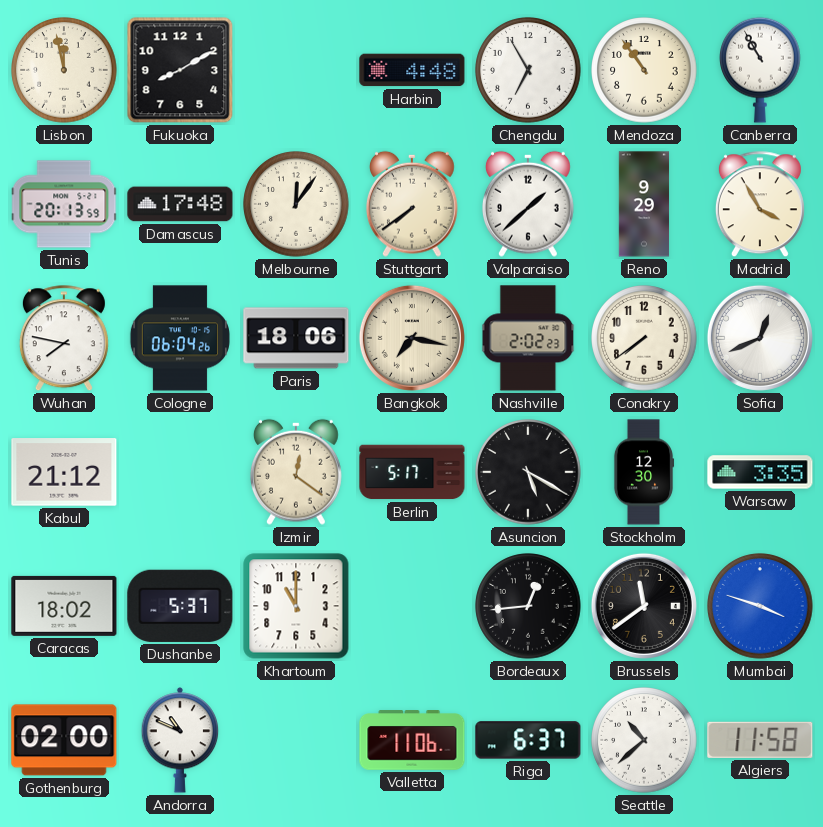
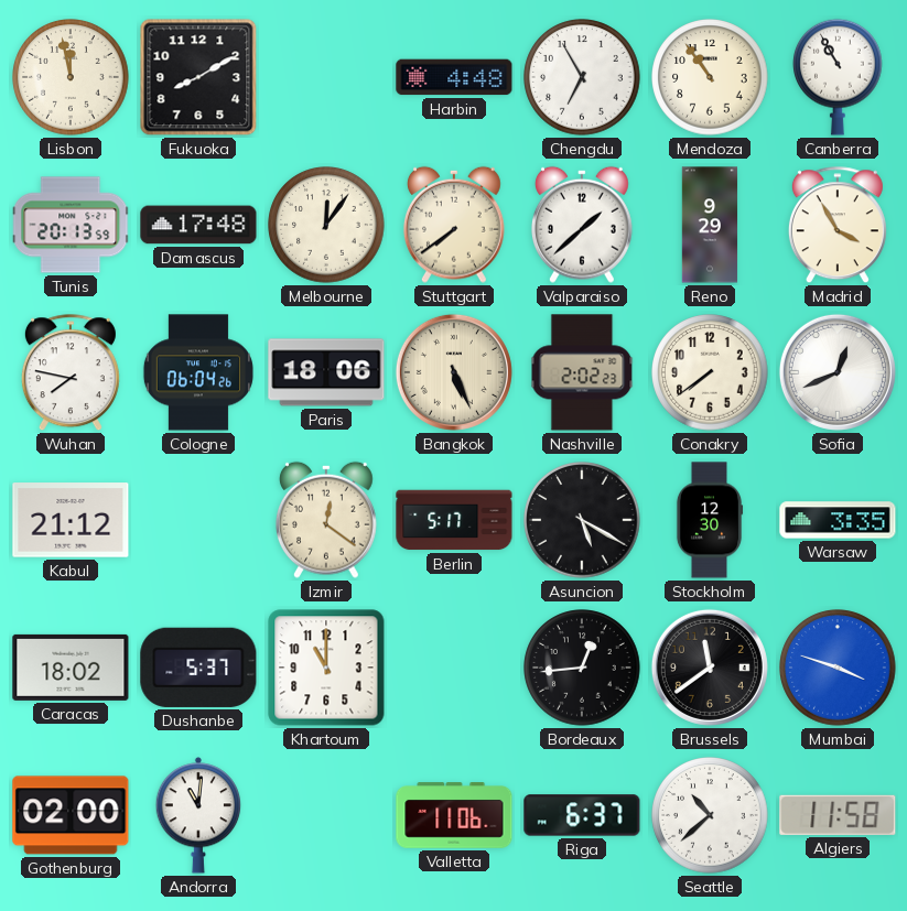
Bangkok: 7:17 -> 5:26
Andorra: 10:49 -> 11:01
